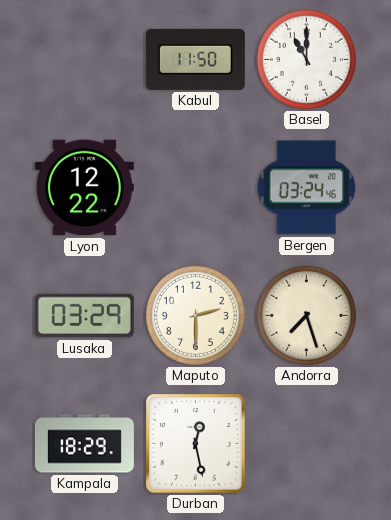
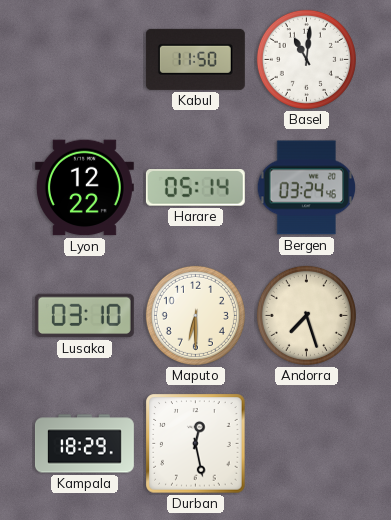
Basel: 11:00 -> 11:01
Harare: none -> 05:14
Lusaka: 03:29 -> 03:10
Maputo: 2:30 -> 6:30
